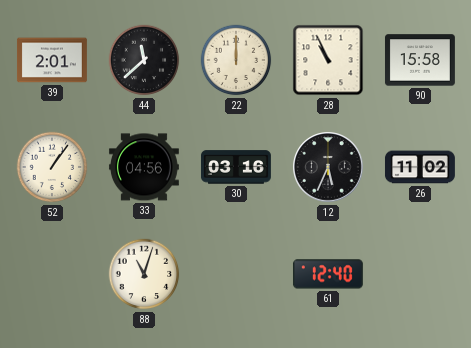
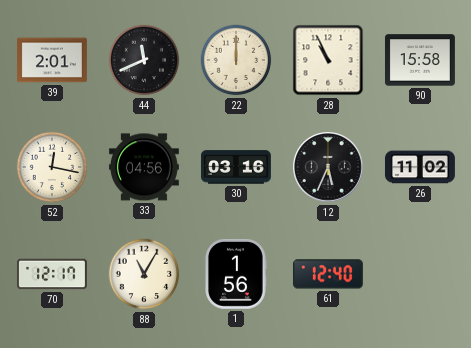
44: 11:38 -> 11:41
52: 1:06 -> 12:17
70: none -> 12:17
88: 11:03 -> 11:05
1: none -> 1:56
